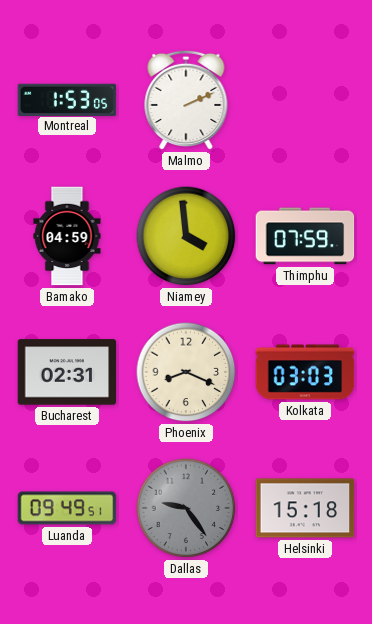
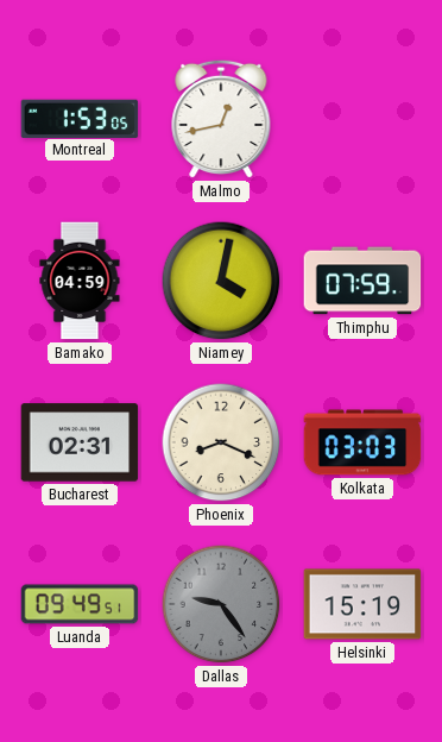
Malmo: 2:11 -> 12:43
Niamey: 3:59 -> 4:02
Helsinki: 15:18 -> 15:19
